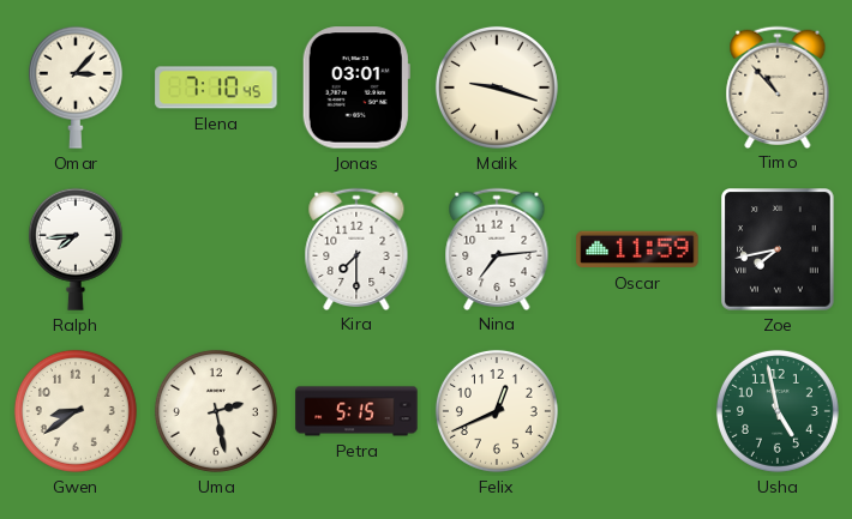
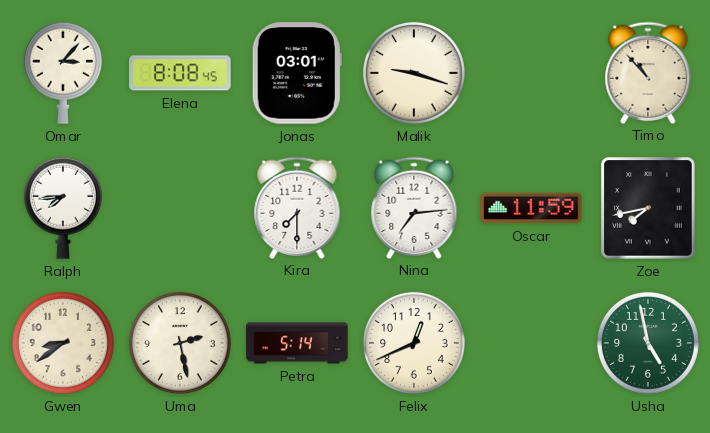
Elena: 7:10 -> 8:08
Petra: 5:15 -> 5:14
